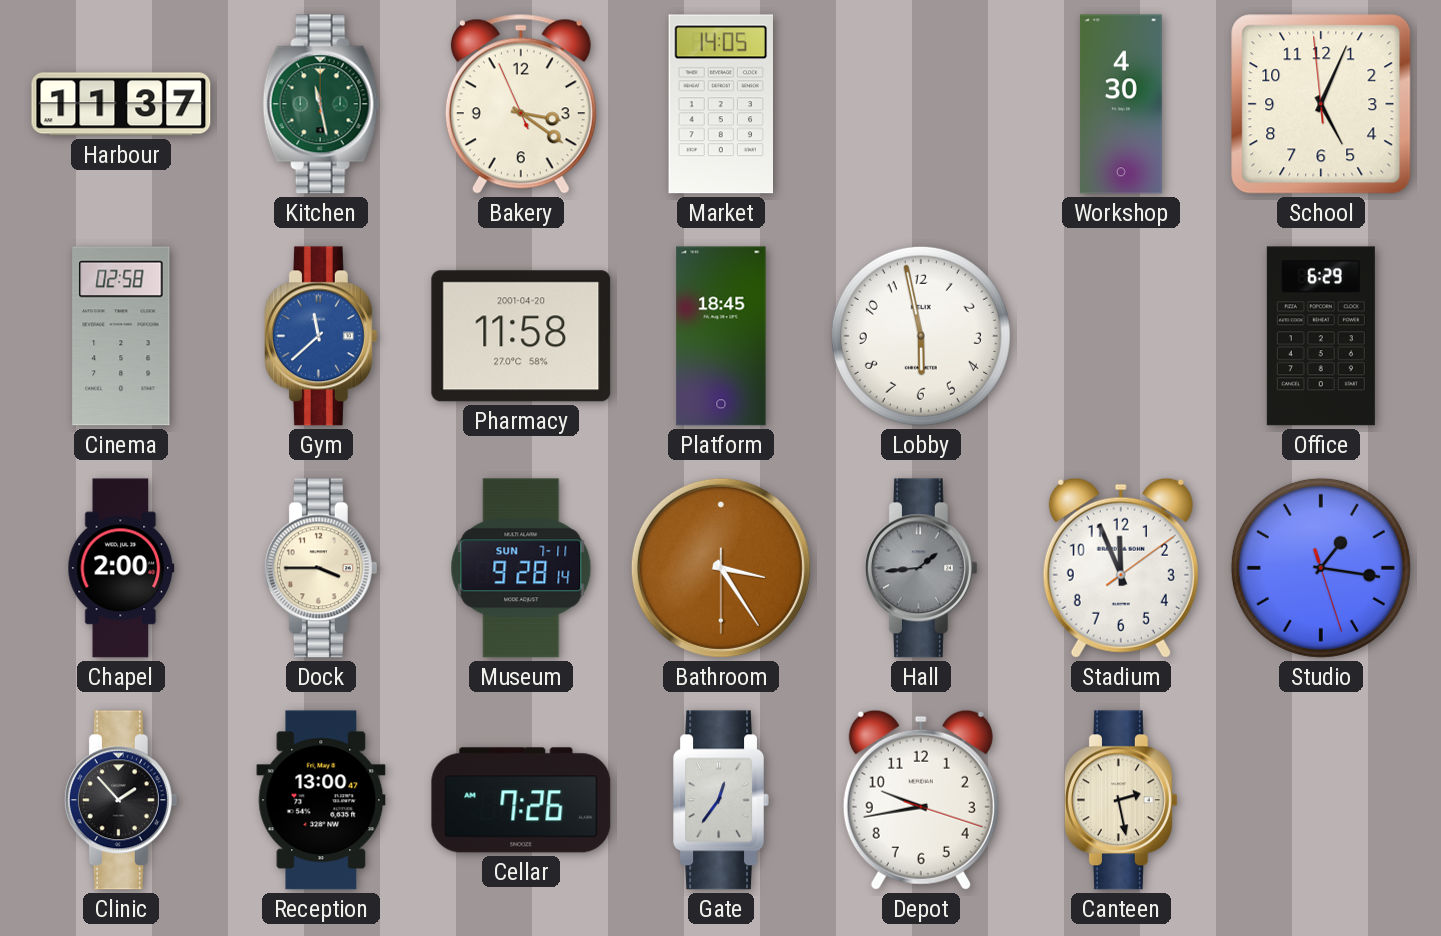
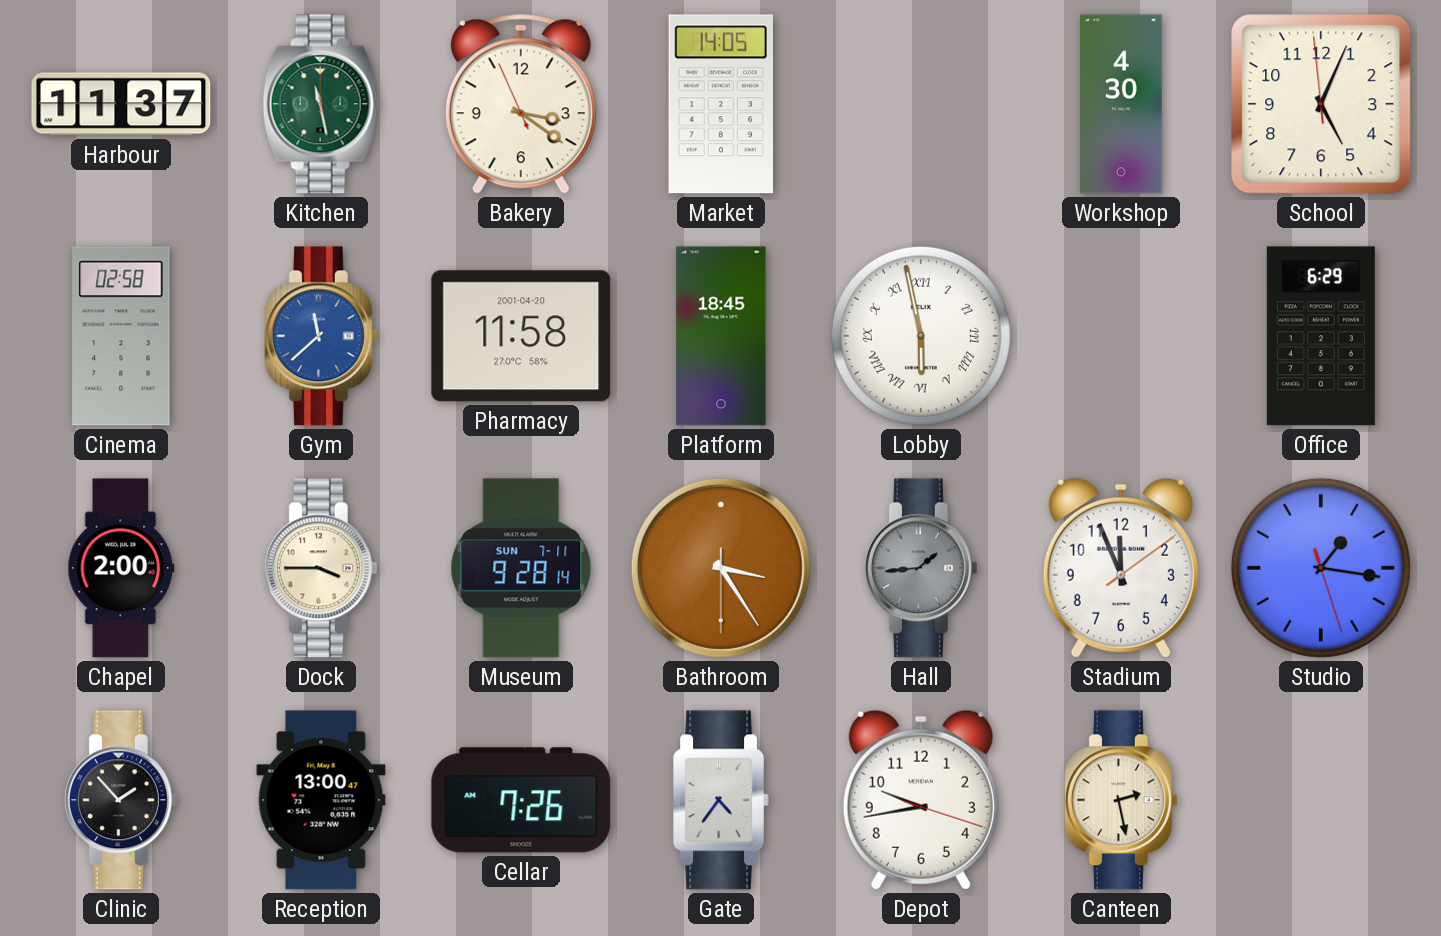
Lobby numerals: Arabic -> Roman
Gate: 12:36 -> 4:36
